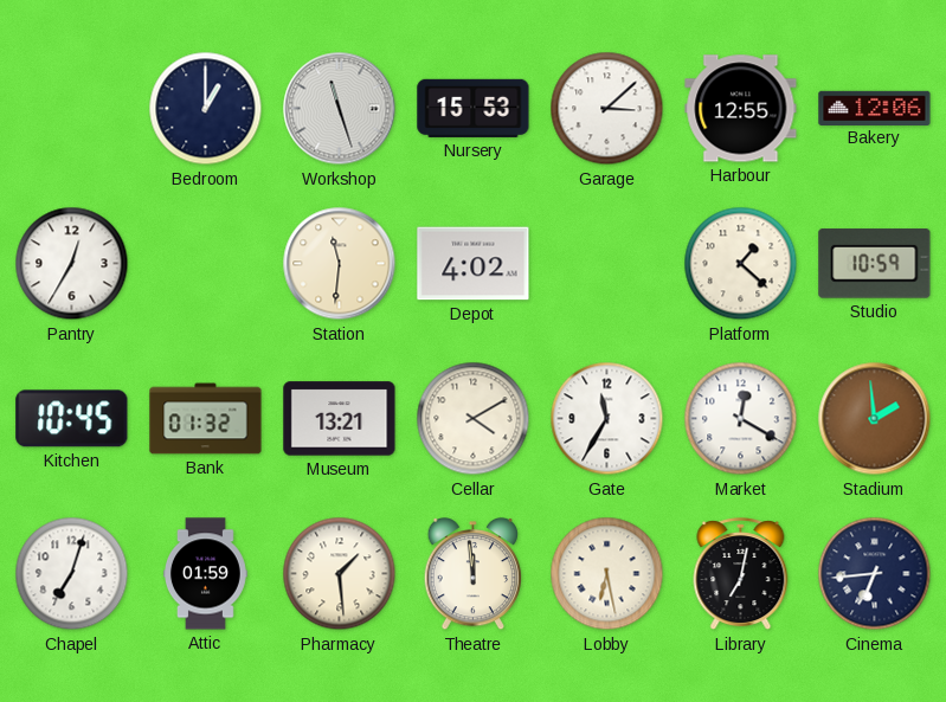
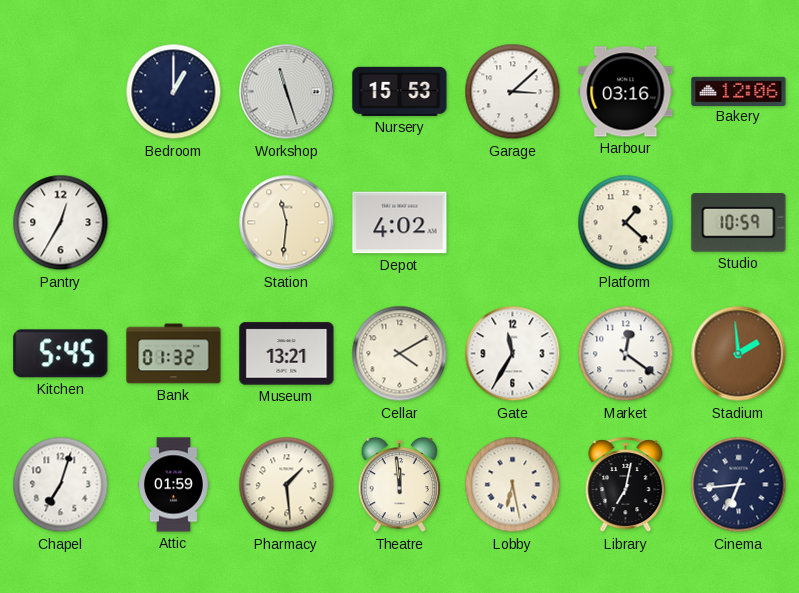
Harbour: 12:55 -> 03:16
Kitchen: 10:45 -> 5:45
Market: 12:20 -> 12:21
